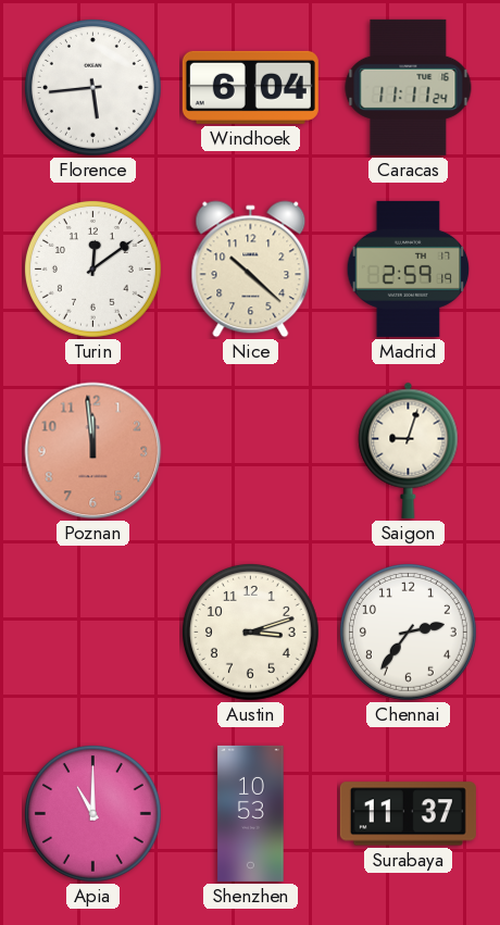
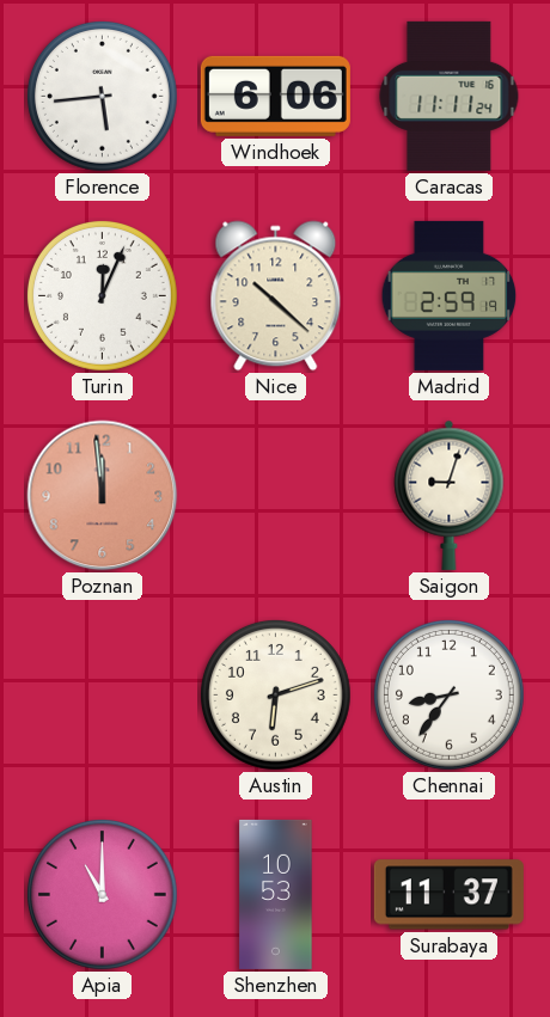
Windhoek: 6:04 -> 6:06
Turin: 12:09 -> 12:04
Austin: 3:12 -> 6:12
Chennai: 2:36 -> 8:36
